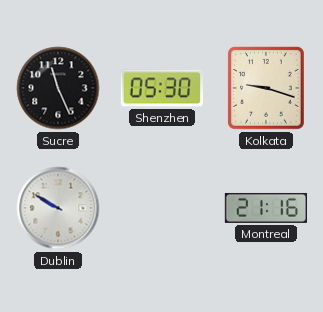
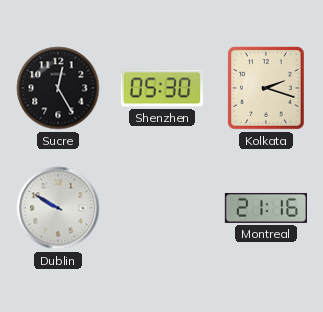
Sucre: 11:26 -> 12:25
Kolkata: 9:18 -> 2:18
